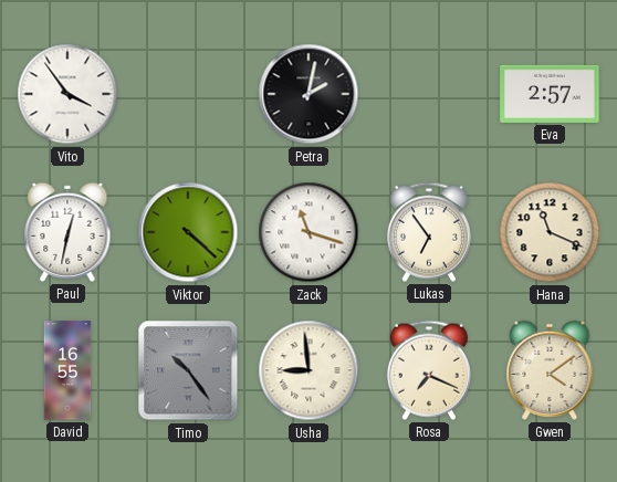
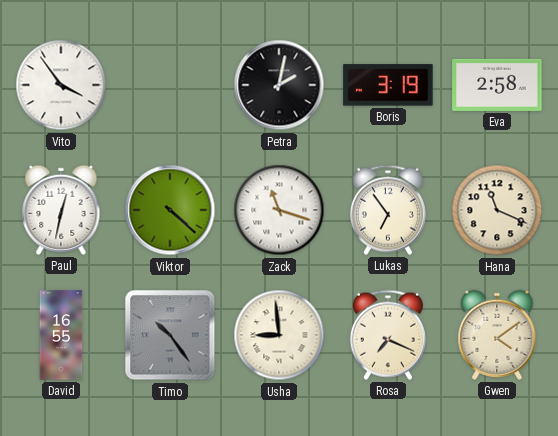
Boris: none -> 3:19
Eva: 2:57 -> 2:58
